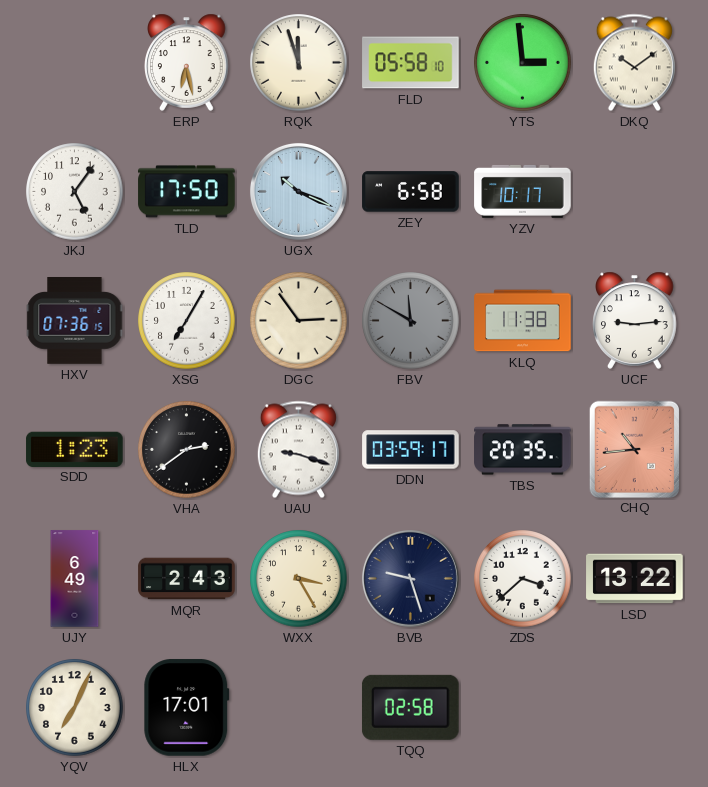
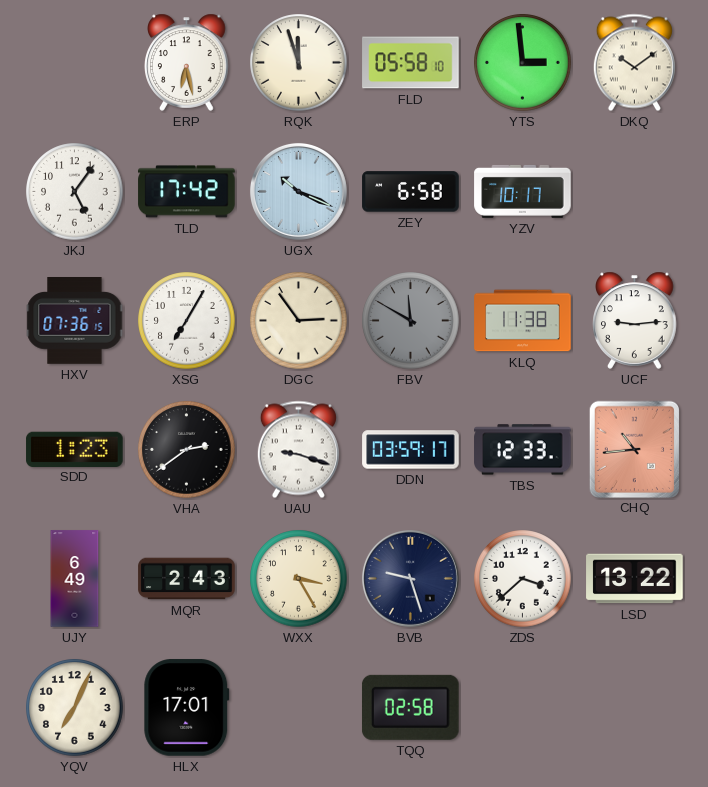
TLD: 17:50 -> 17:42
TBS: 20:35 -> 12:33
